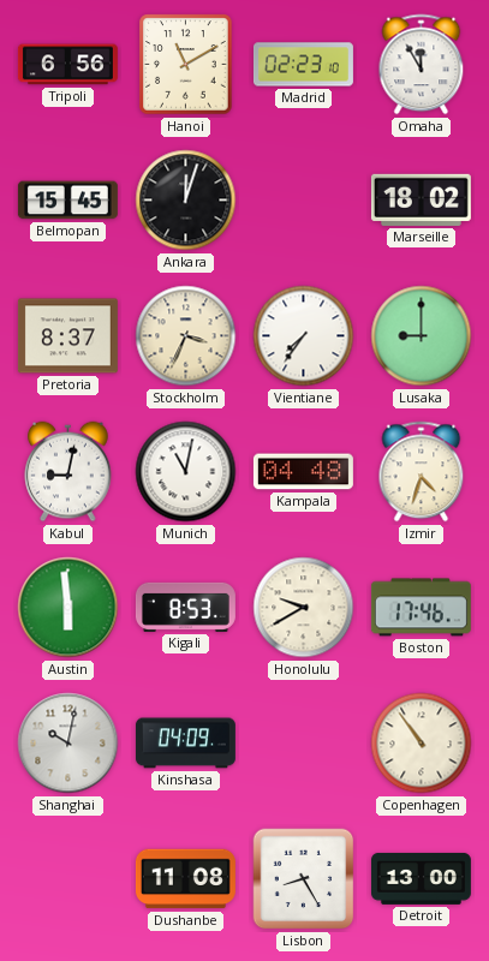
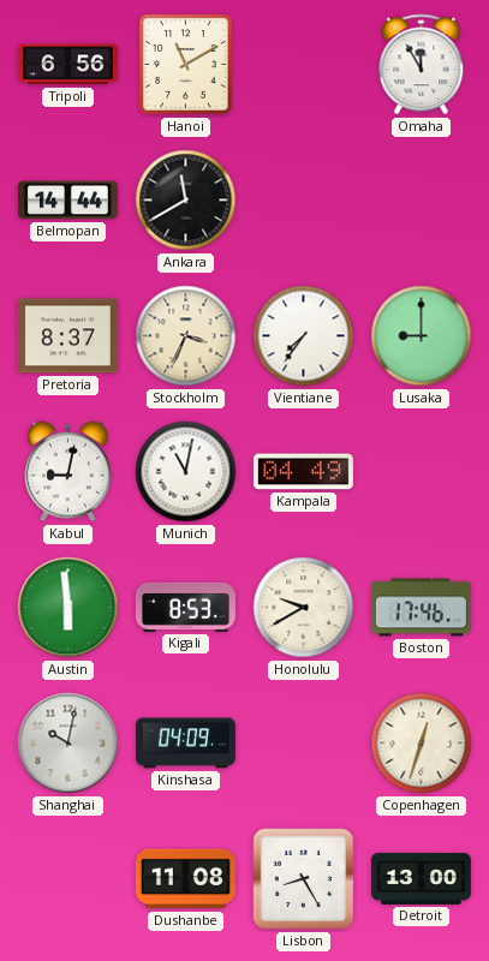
Madrid: 02:23 -> none
Belmopan: 15:45 -> 14:44
Ankara: 12:03 -> 11:40
Marseille: 18:02 -> none
Kampala: 04:48 -> 04:49
Izmir: 4:33 -> none
Copenhagen: 10:54 -> 12:33
